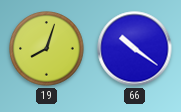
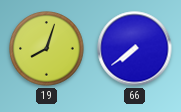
66: 10:21 -> 7:39
